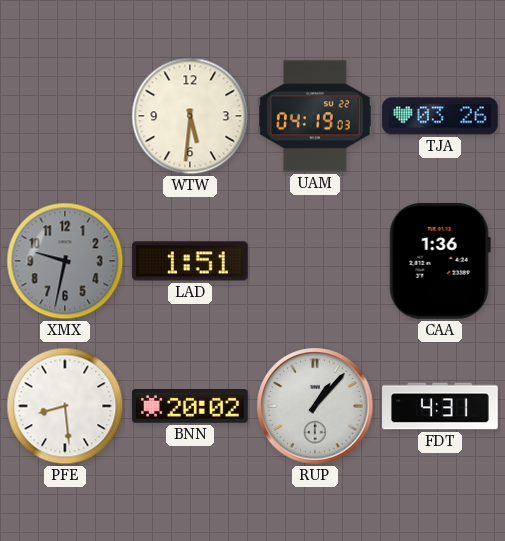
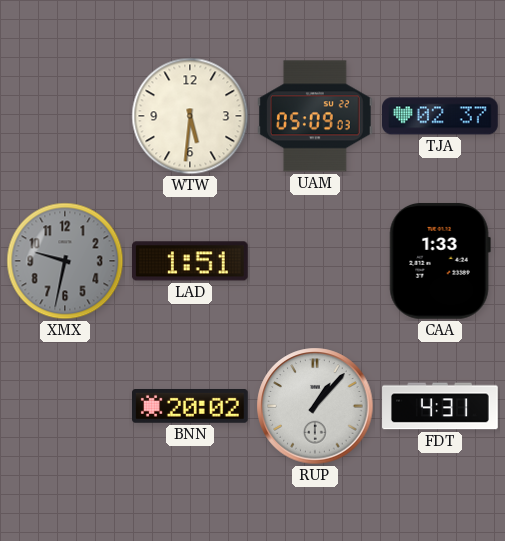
UAM: 04:19 -> 05:09
TJA: 03:26 -> 02:37
CAA: 1:36 -> 1:33
PFE: 8:29 -> none
